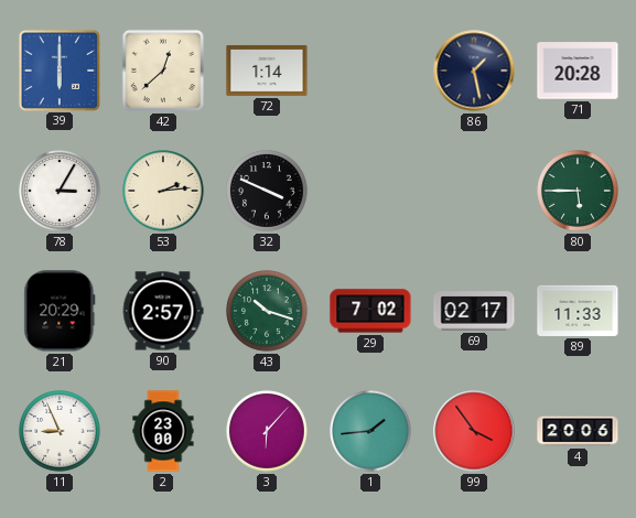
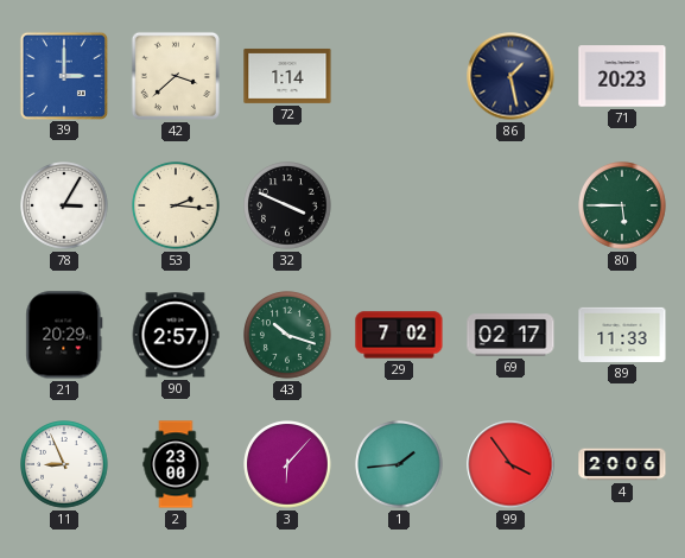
39: 6:00 -> 3:00
42: 12:38 -> 3:38
71: 20:28 -> 20:23
53: 2:14 -> 2:16
